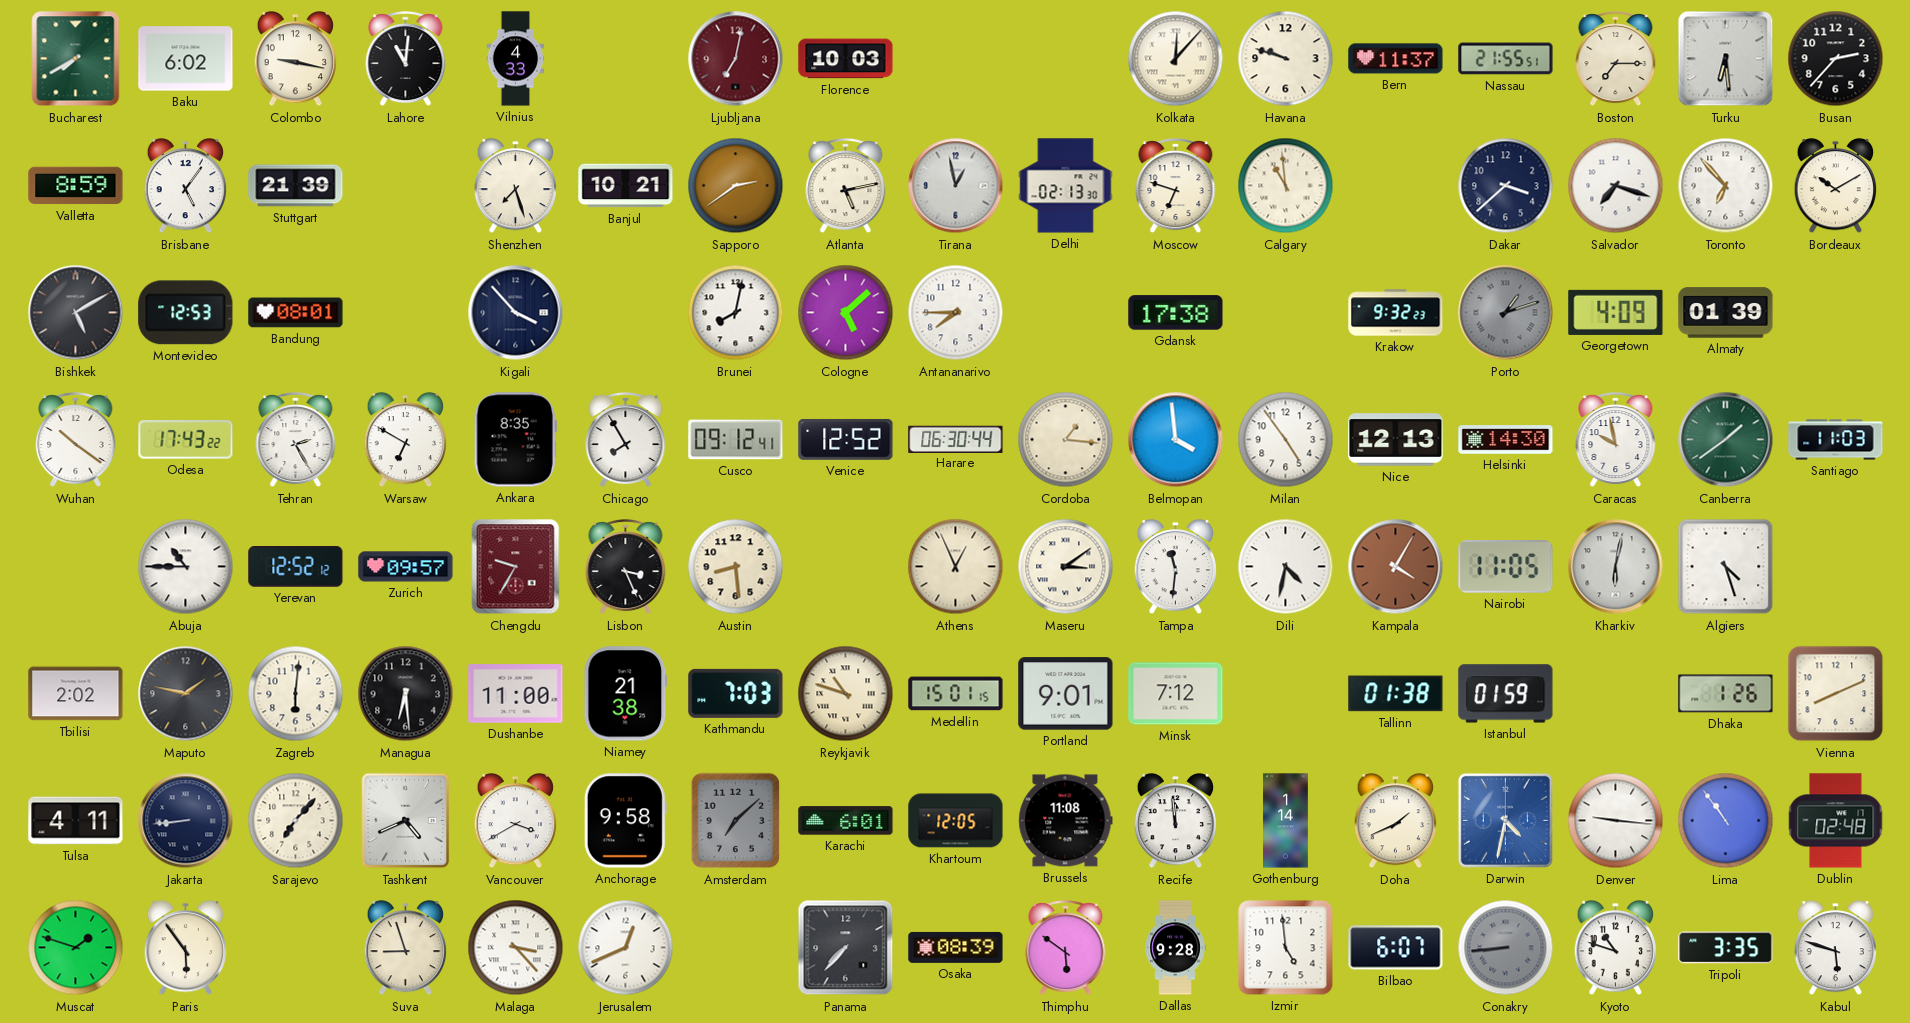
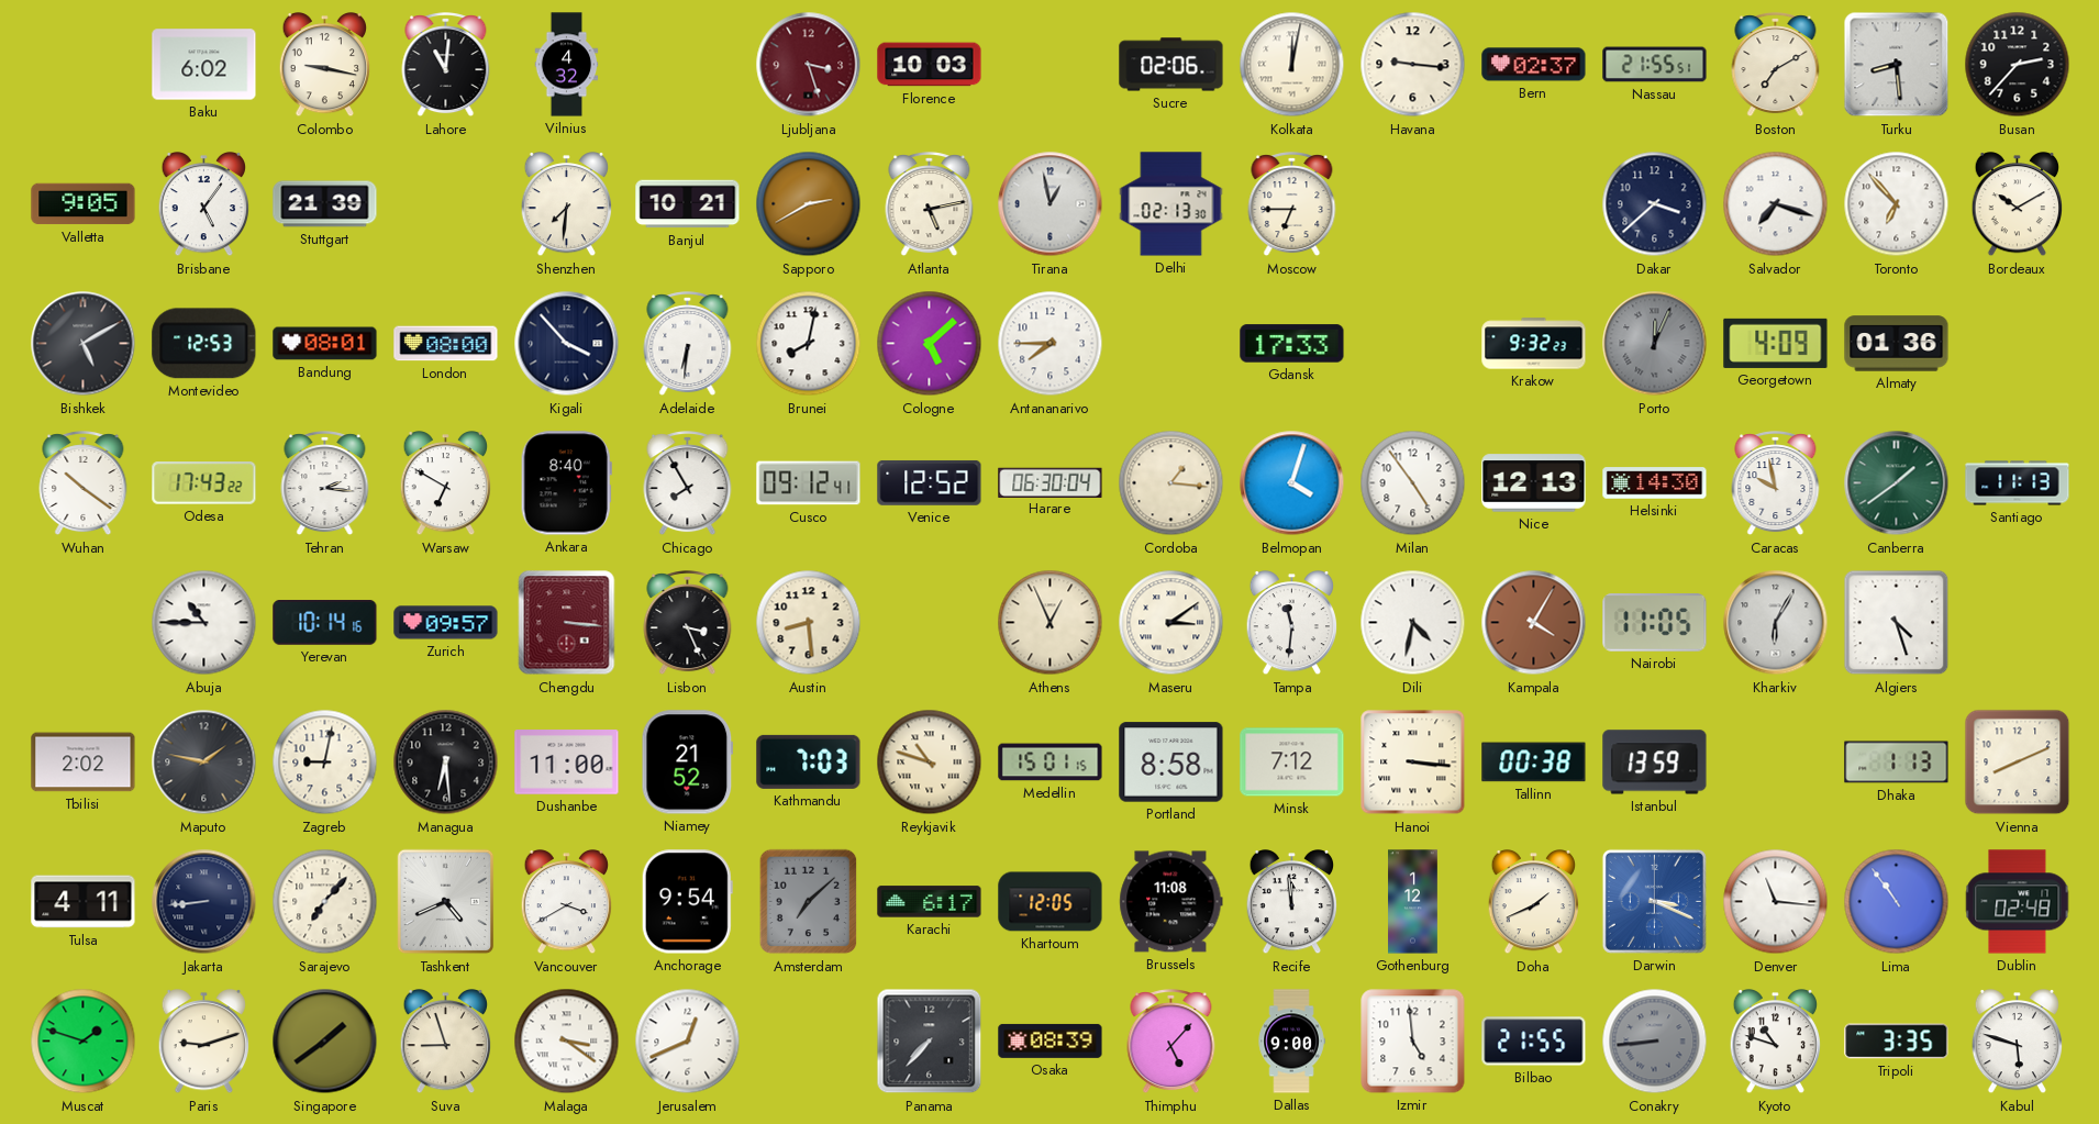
Bucharest: 7:40 -> none
Vilnius: 4:33 -> 4:32
Ljubljana: 7:02 -> 3:27
Sucre: none -> 02:06
Kolkata: 12:07 -> 12:02
Havana: 9:48 -> 9:16
Bern: 11:37 -> 02:37
Boston: 7:15 -> 7:10
Turku: 6:29 -> 8:29
Valletta: 8:59 -> 9:05
Shenzhen: 7:27 -> 7:31
Sapporo: 2:39 -> 2:40
Moscow: 6:48 -> 6:45
Calgary: 10:59 -> none
London: none -> 08:00
Adelaide: none -> 6:31
Gdansk: 17:38 -> 17:33
Porto: 1:12 -> 12:04
Almaty: 01:39 -> 01:36
Tehran: 2:25 -> 2:16
Ankara: 8:35 -> 8:40
Harare: 06:30:44 -> 06:30:04
Belmopan: 3:59 -> 4:03
Santiago: 11:03 -> 11:13
Yerevan: 12:52 -> 10:14
Chengdu: 9:35 -> 3:16
Kharkiv: 6:02 -> 6:05
Zagreb: 6:01 -> 9:02
Niamey: 21:38 -> 21:52
Portland: 9:01 -> 8:58
Hanoi: none -> 3:16
Tallinn: 01:38 -> 00:38
Istanbul: 01:59 -> 13:59
Dhaka: 1:26 -> 1:13
Anchorage: 9:58 -> 9:54
Karachi: 6:01 -> 6:17
Gothenburg: 1:14 -> 1:12
Darwin: 4:32 -> 3:19
Denver: 9:16 -> 11:16
Paris: 5:54 -> 9:12
Singapore: none -> 1:39
Malaga: 3:23 -> 3:21
Thimphu: 5:51 -> 5:07
Dallas: 9:28 -> 9:00
Bilbao: 6:07 -> 21:55
